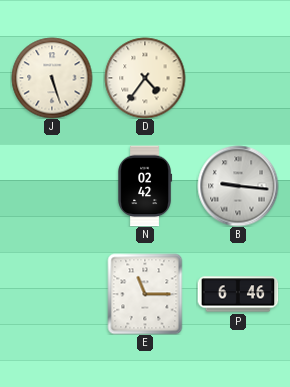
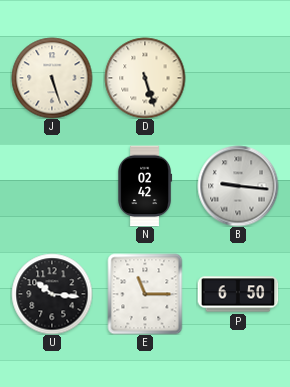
D: 4:36 -> 5:27
U: none -> 10:16
P: 6:46 -> 6:50
